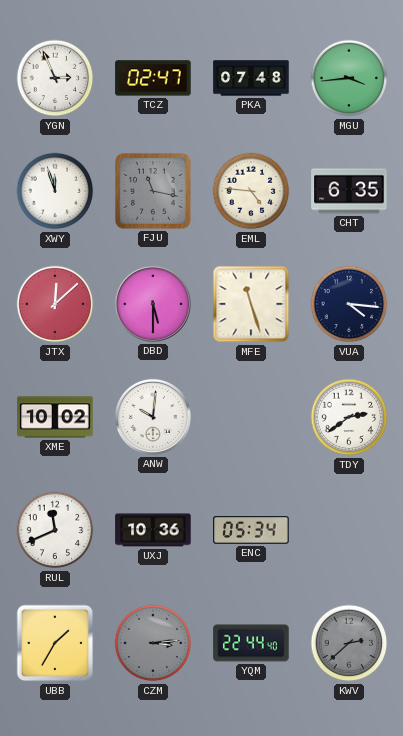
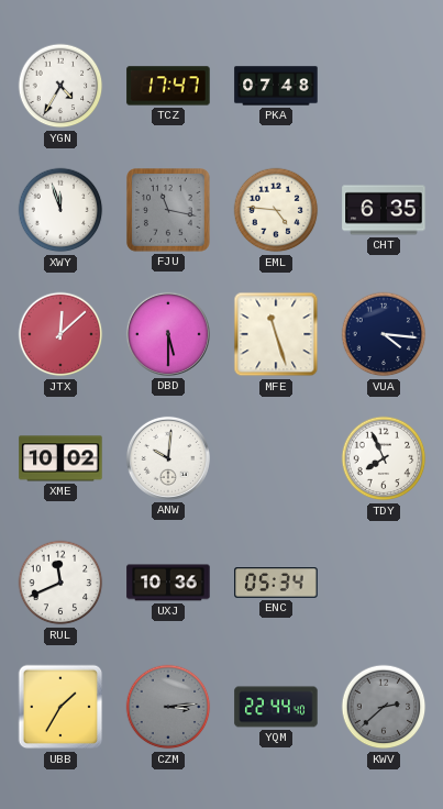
YGN: 2:56 -> 4:35
TCZ: 02:47 -> 17:47
MGU: 3:44 -> none
TDY: 2:39 -> 7:56
